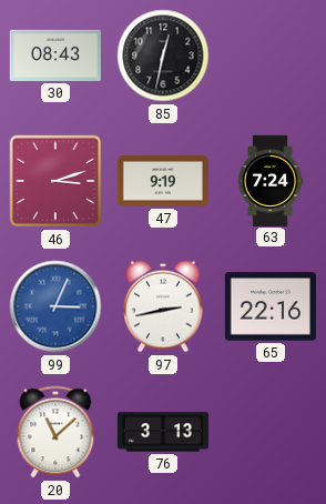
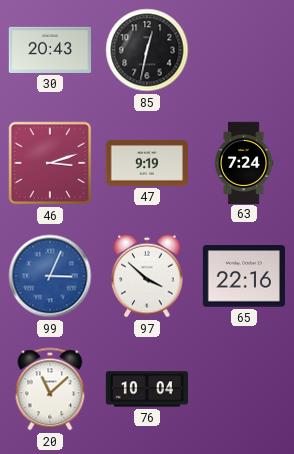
30: 08:43 -> 20:43
97: 2:43 -> 3:52
76: 3:13 -> 10:04
